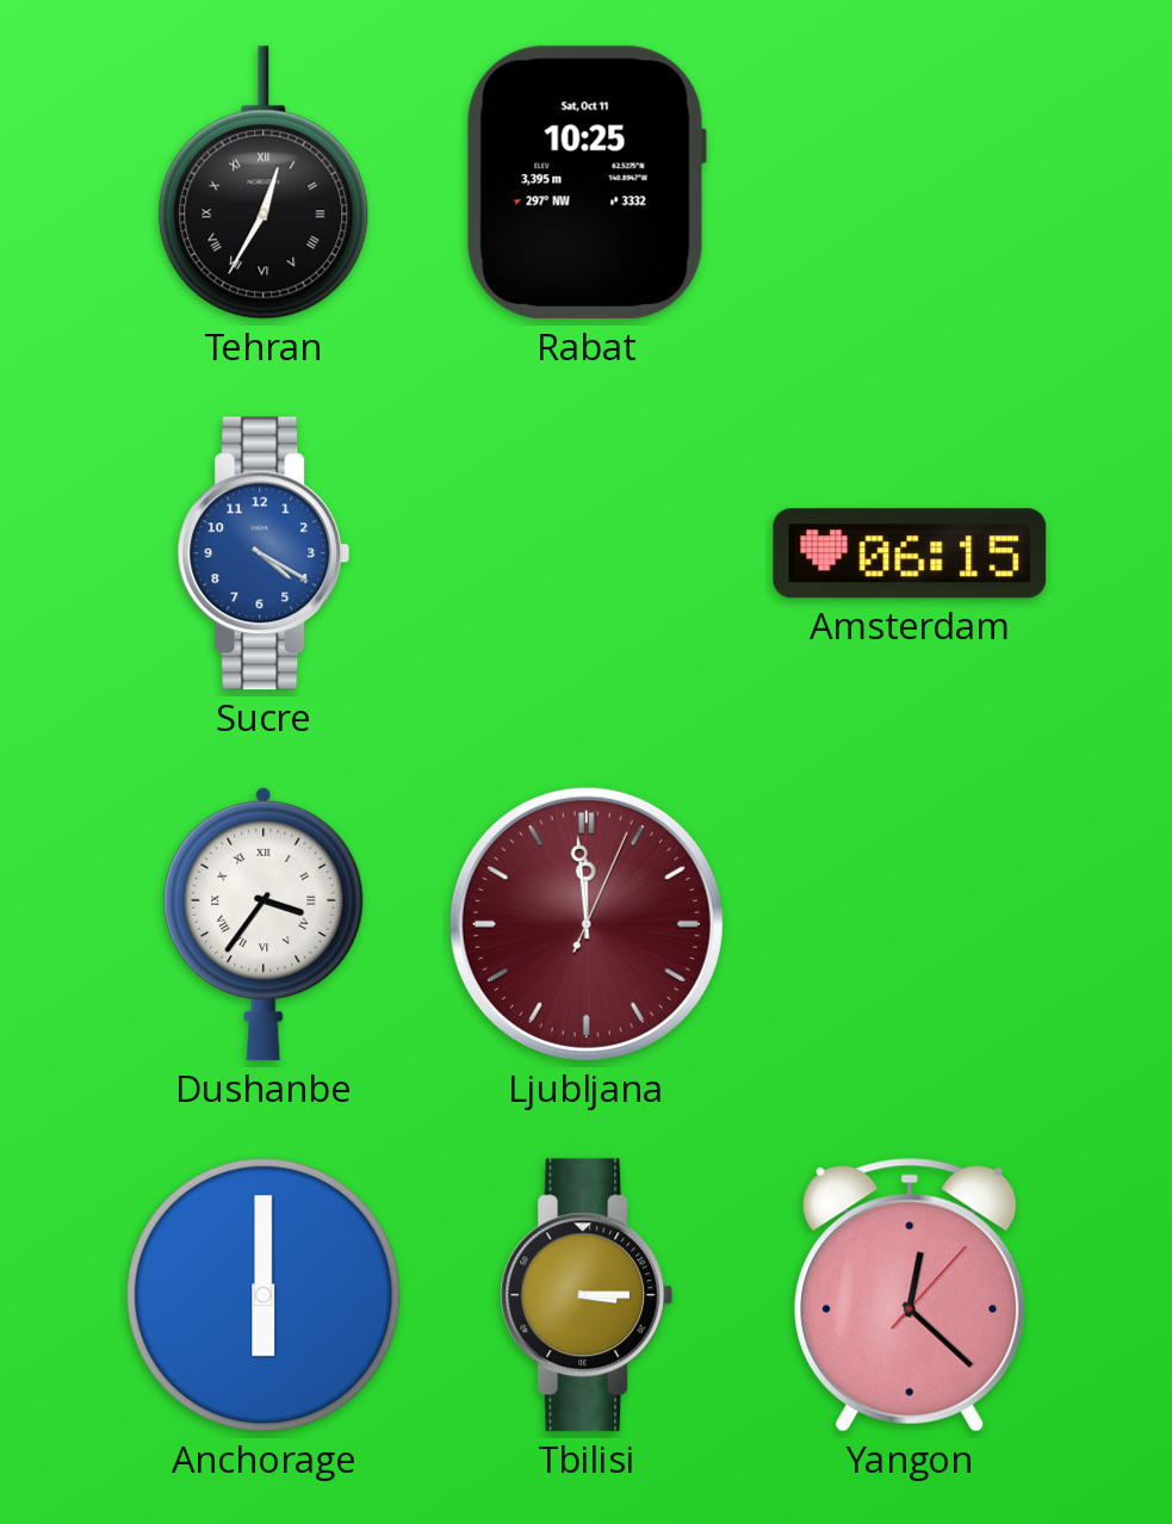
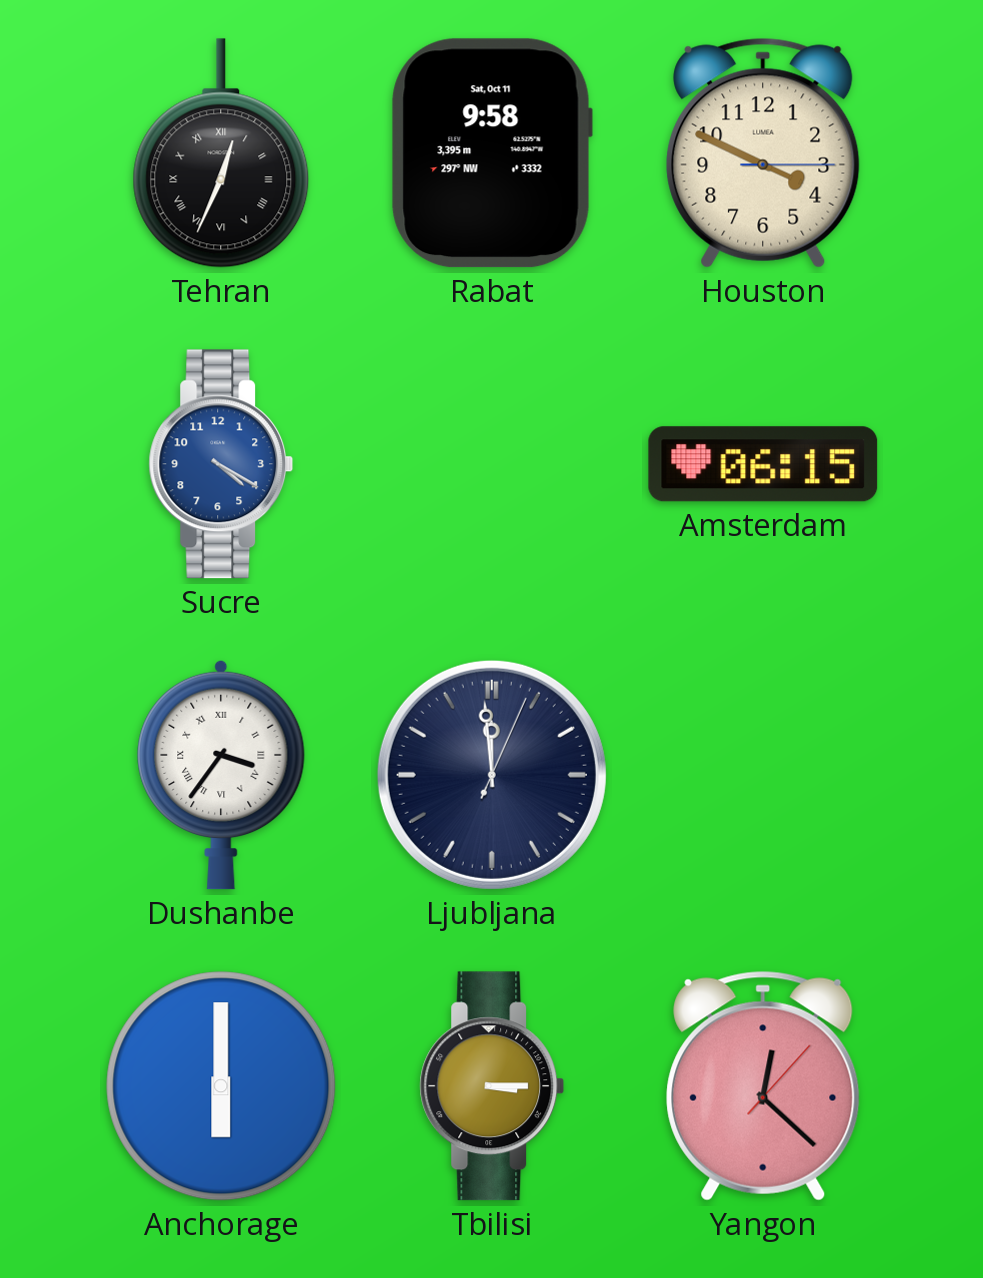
Tehran: 12:35 -> 12:34
Rabat: 10:25 -> 9:58
Houston: none -> 3:49
Ljubljana dial: burgundy -> navy
